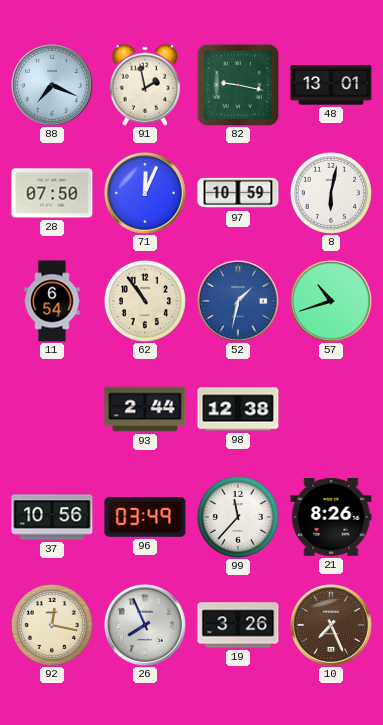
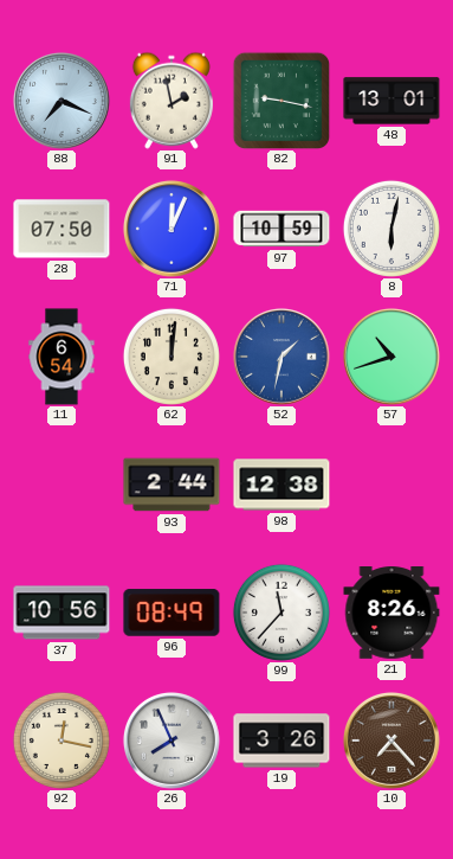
62: 10:54 -> 12:01
96: 03:49 -> 08:49
10: 7:26 -> 7:23
